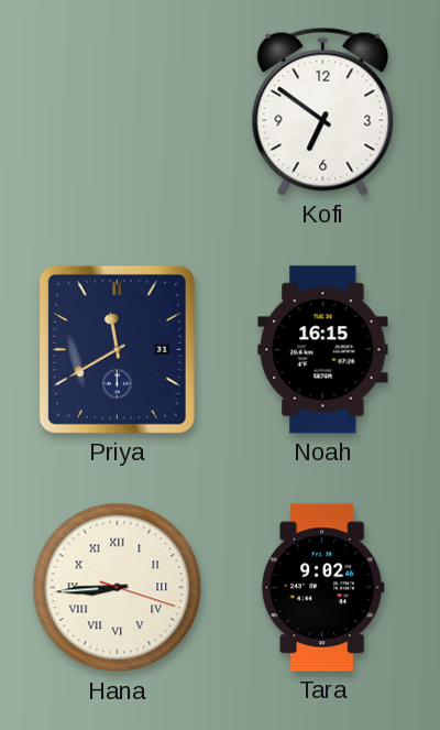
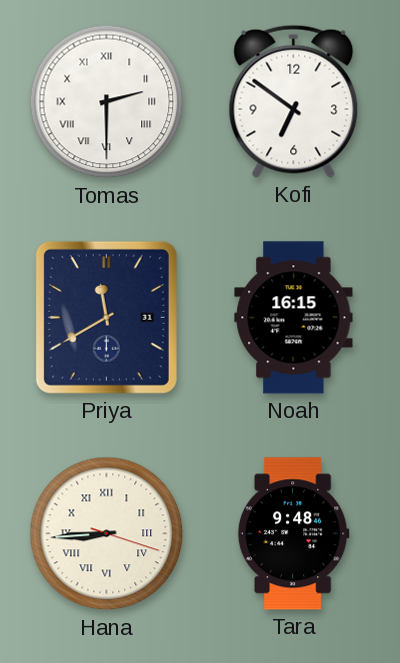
Tomas: none -> 2:30
Tara: 9:02 -> 9:48
